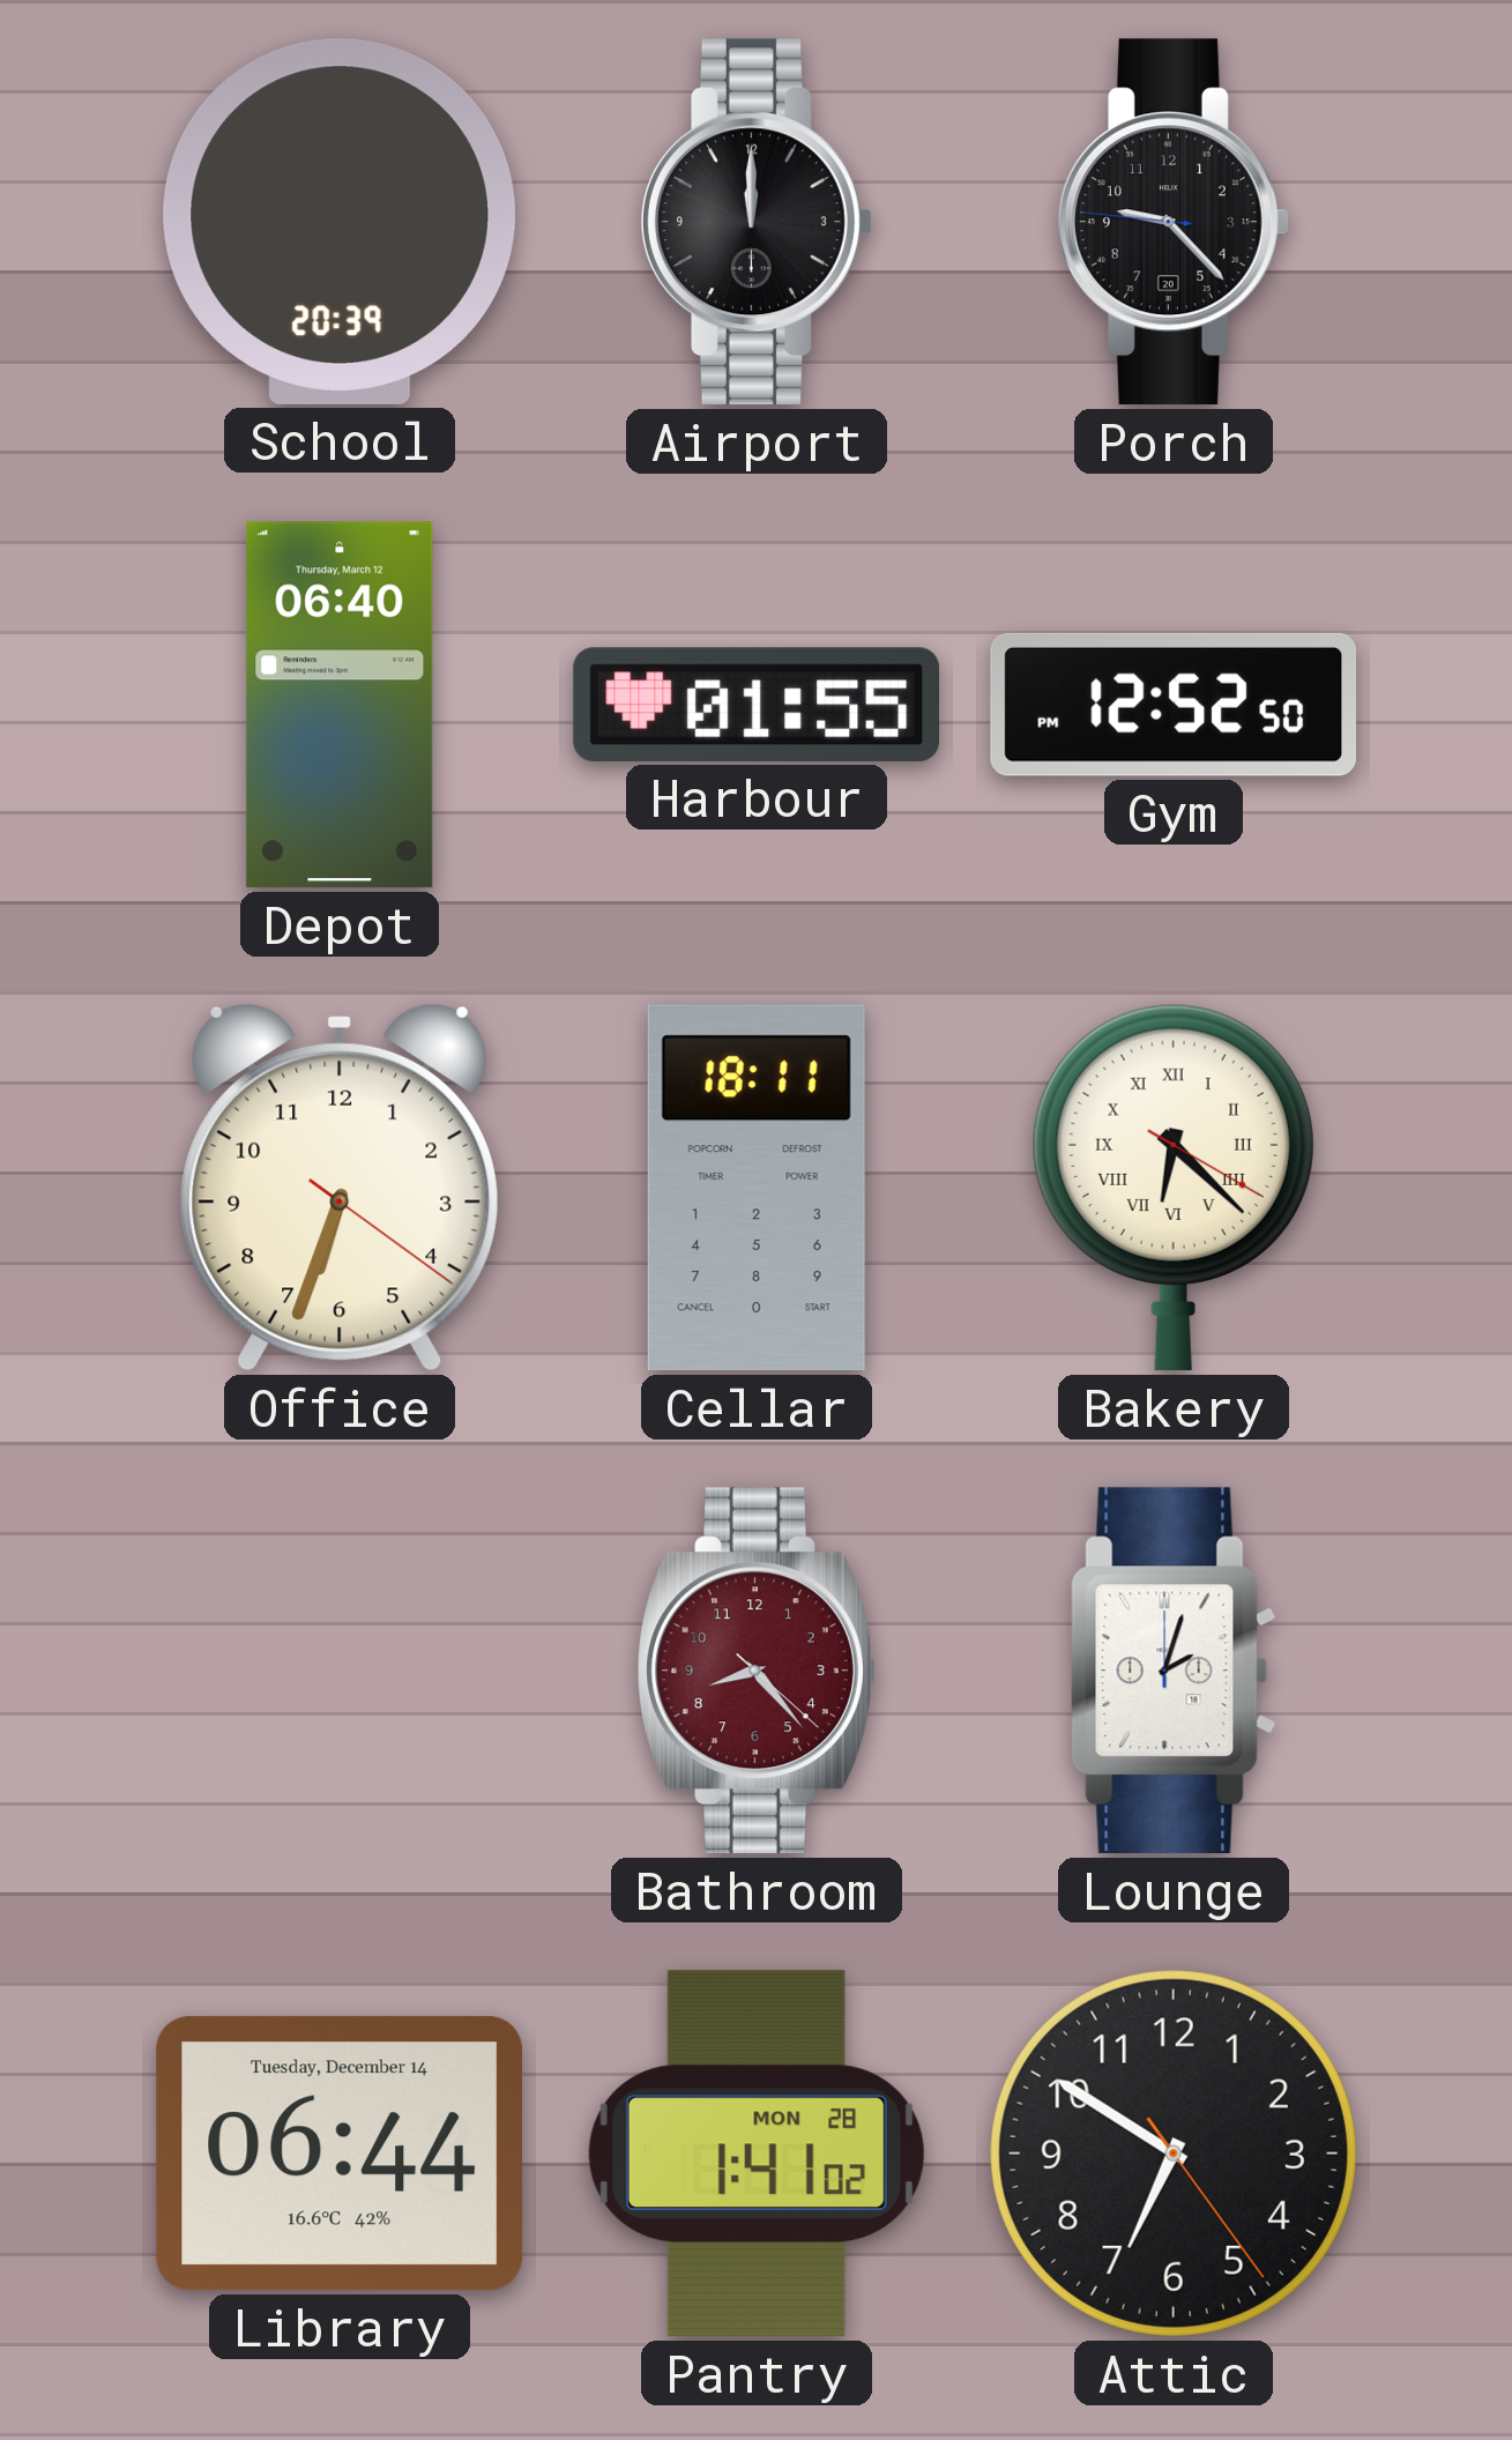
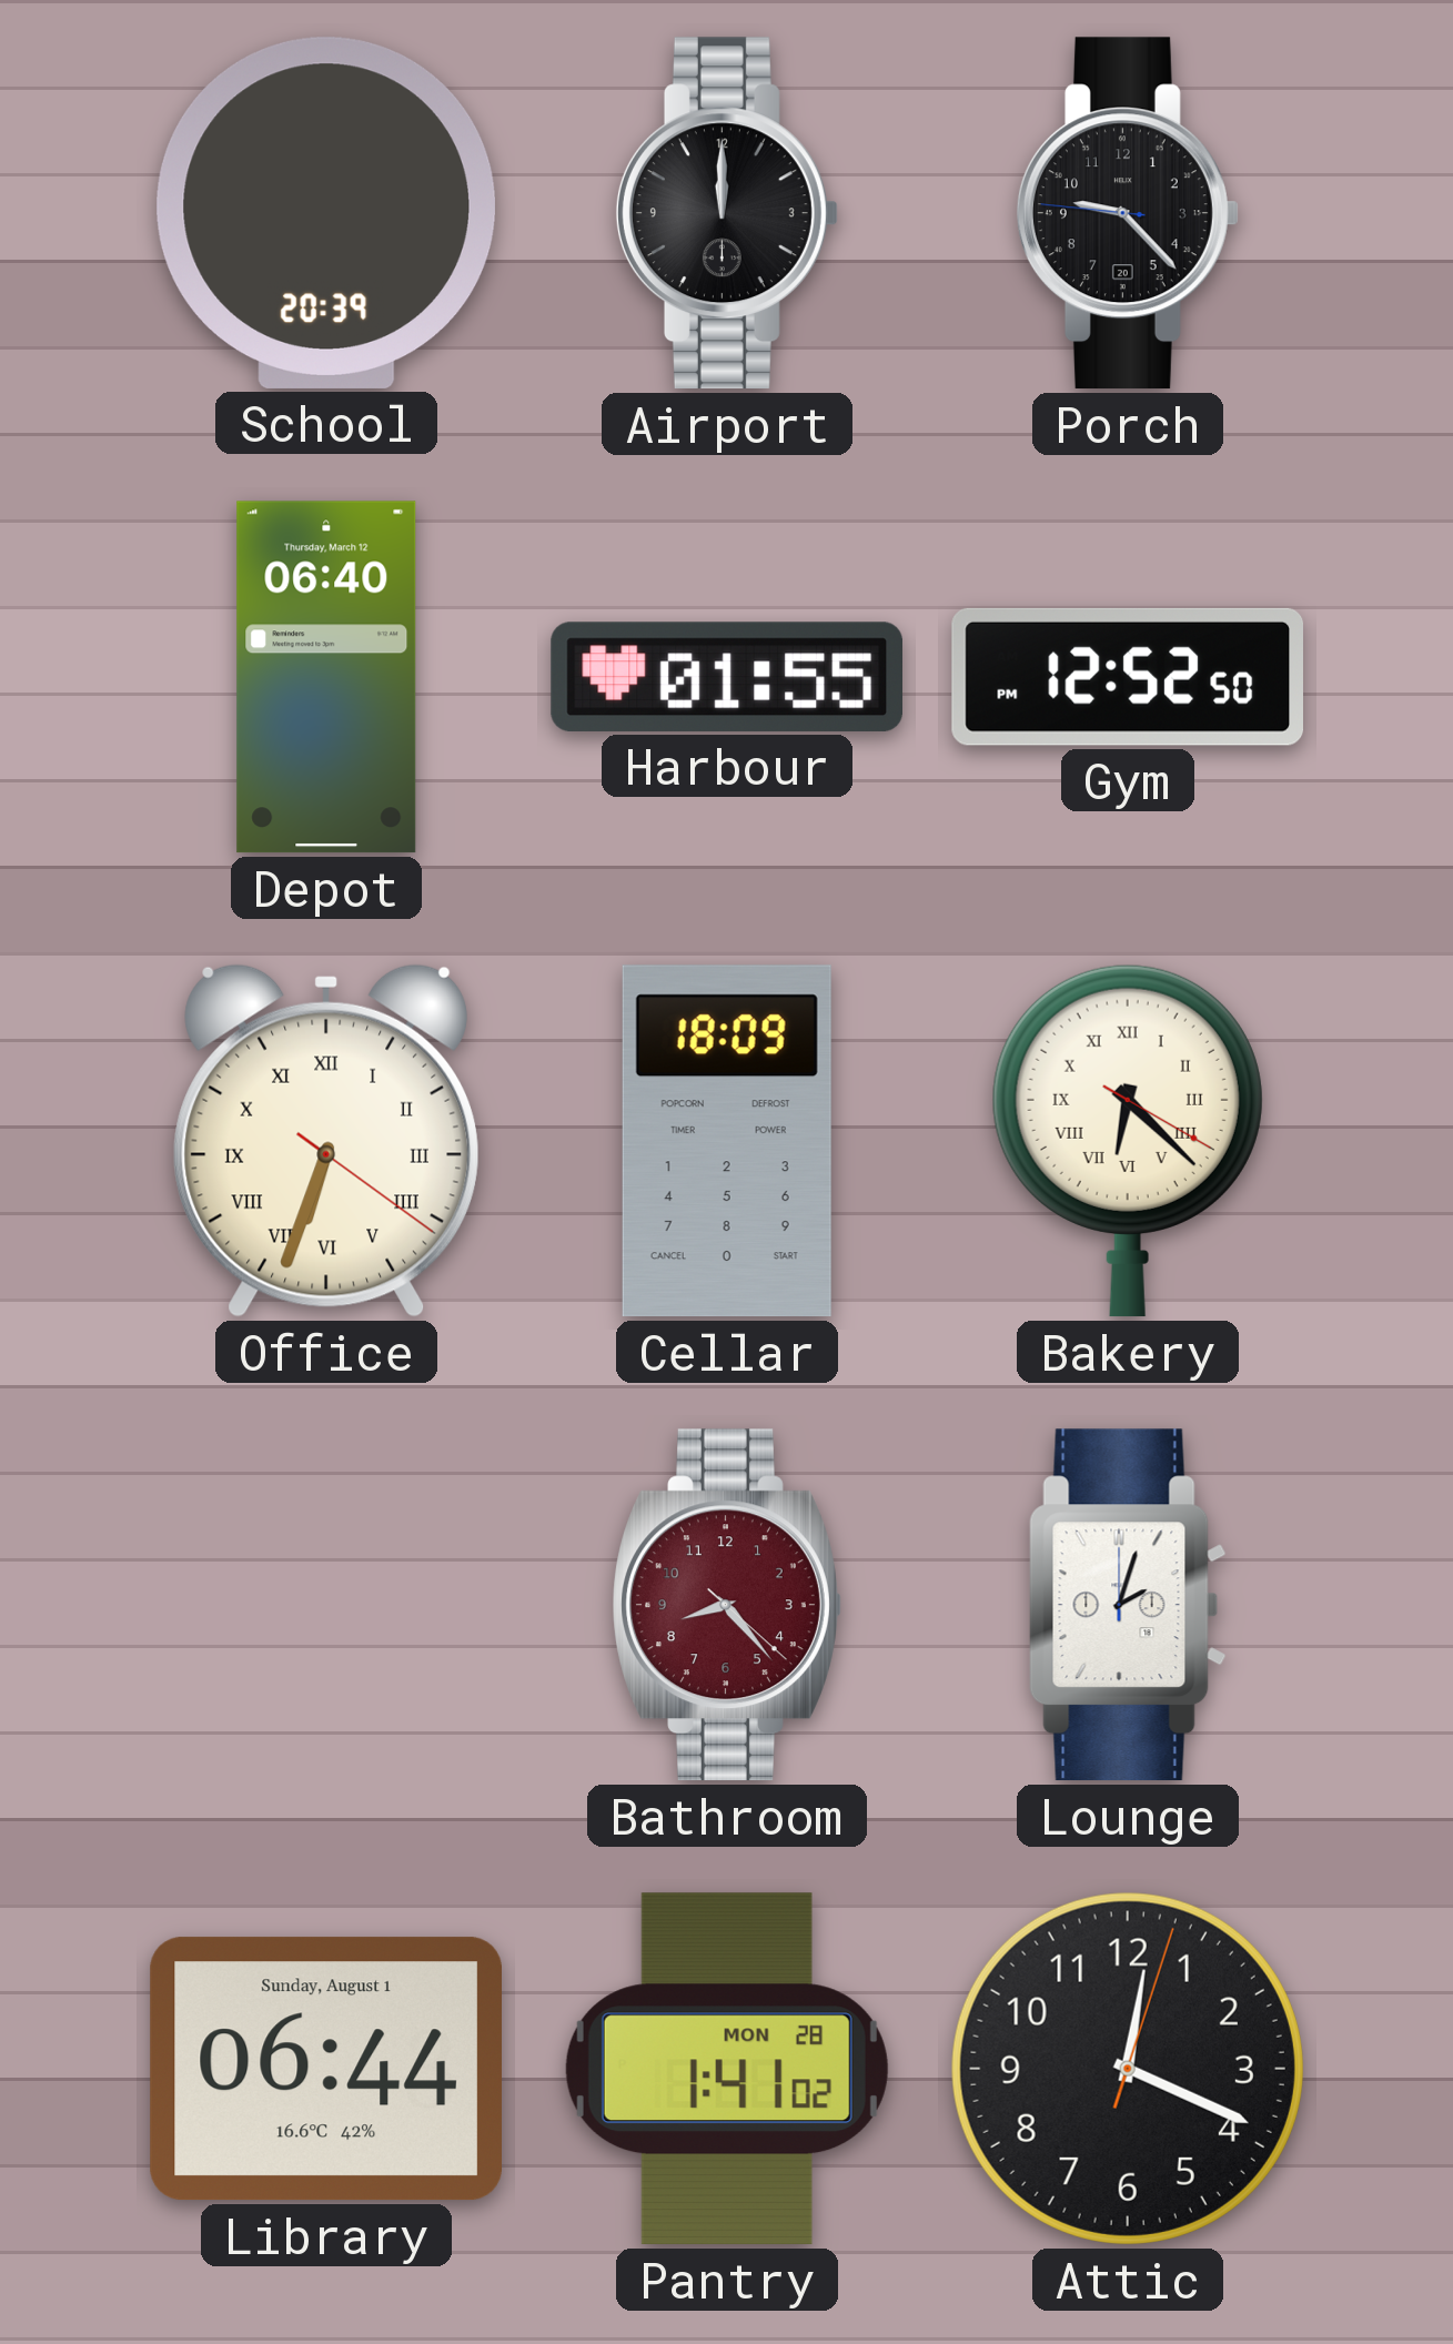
Office numerals: Arabic -> Roman
Cellar: 18:11 -> 18:09
Library date: Tuesday, December 14 -> Sunday, August 1
Attic: 6:50 -> 12:19
